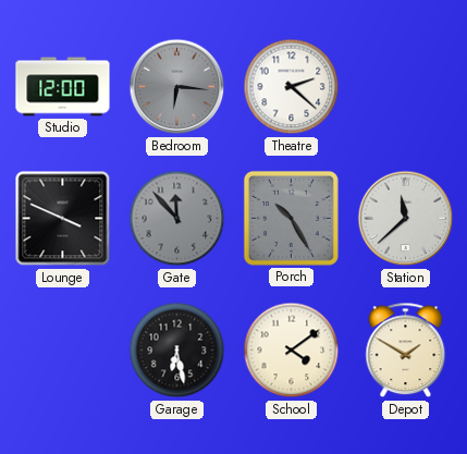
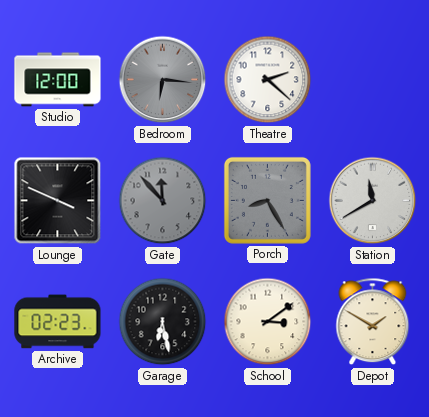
Porch: 10:25 -> 8:25
Station: 11:38 -> 11:40
Archive: none -> 02:23
School: 4:09 -> 3:09
